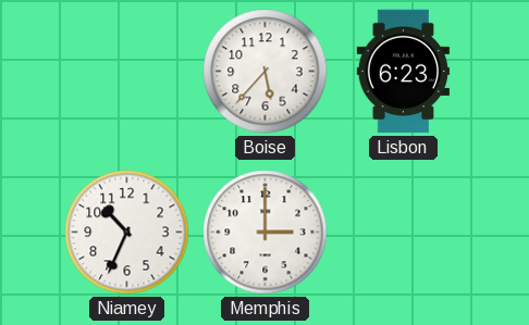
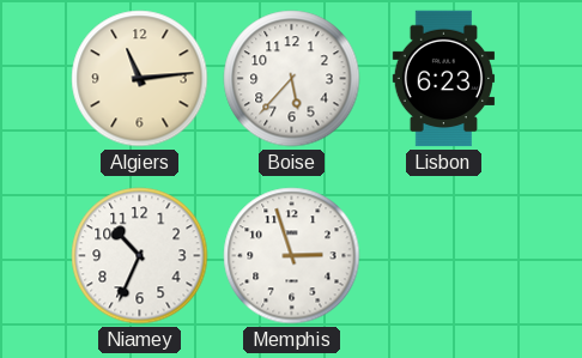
Algiers: none -> 11:14
Memphis: 3:00 -> 2:57
